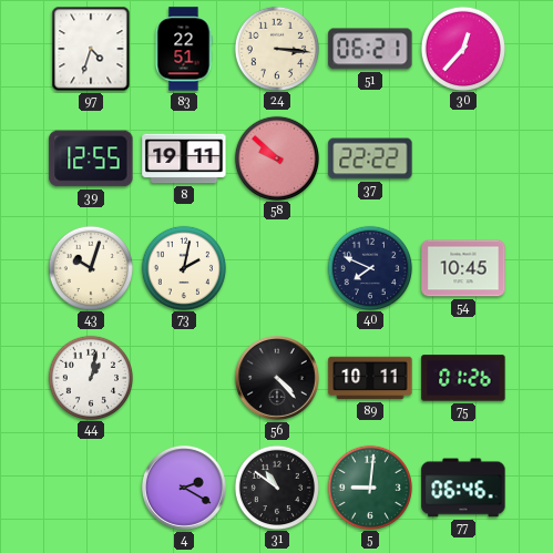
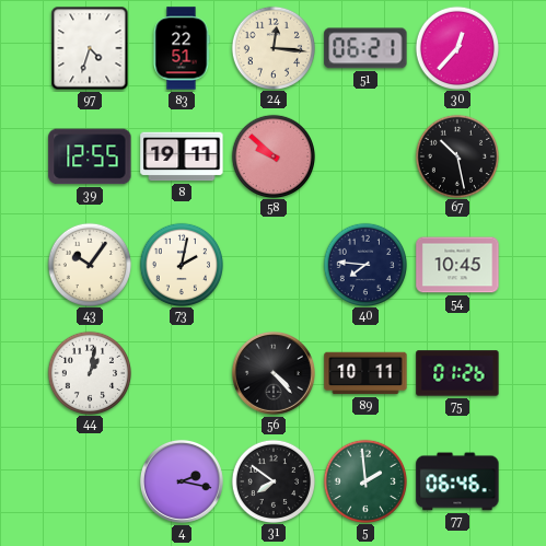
24: 3:16 -> 12:16
37: 22:22 -> none
67: none -> 10:28
43: 10:03 -> 10:06
40: 7:49 -> 7:46
4: 2:20 -> 2:17
31: 10:51 -> 7:51
5: 9:01 -> 1:59
